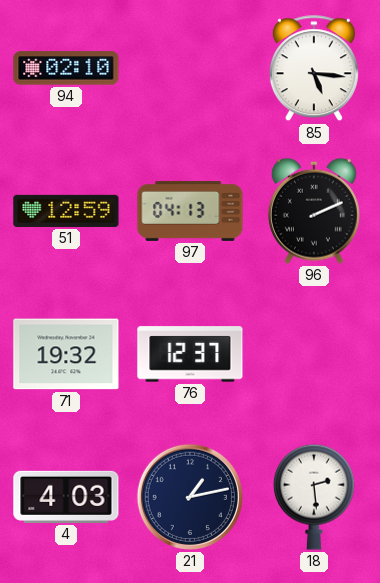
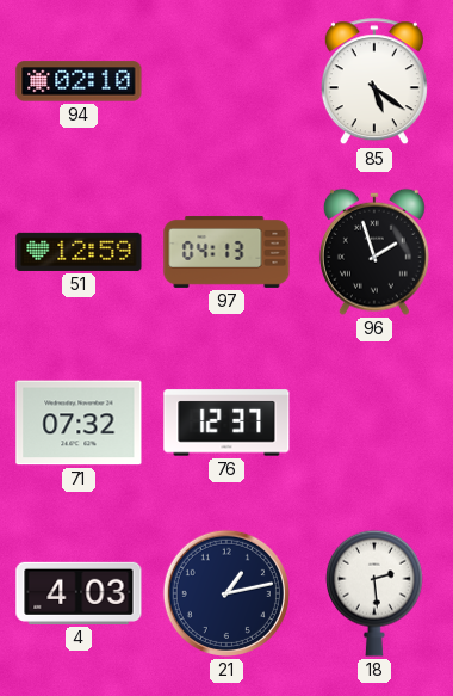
85: 5:16 -> 5:21
96: 2:11 -> 1:57
71: 19:32 -> 07:32
